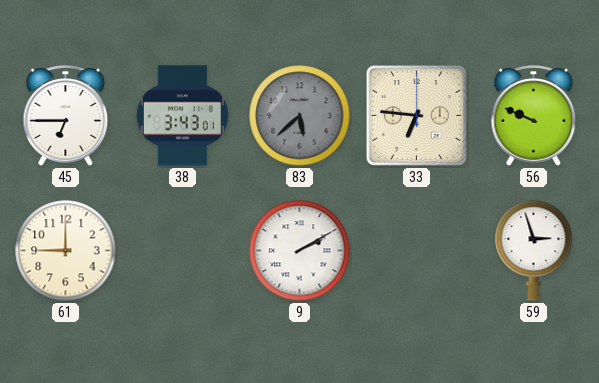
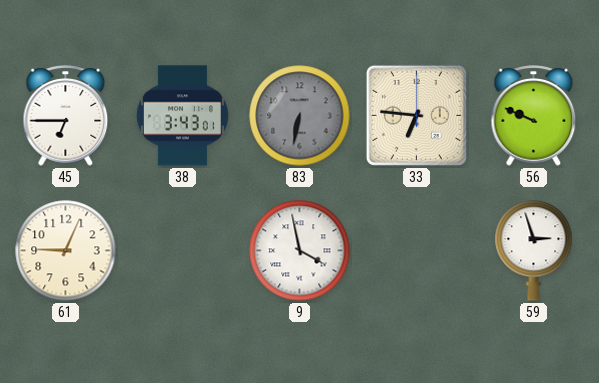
83: 5:38 -> 6:32
61: 9:00 -> 9:04
9: 2:10 -> 3:58
